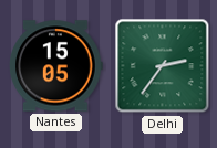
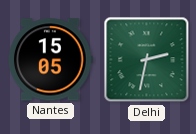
Delhi: 2:36 -> 2:32
